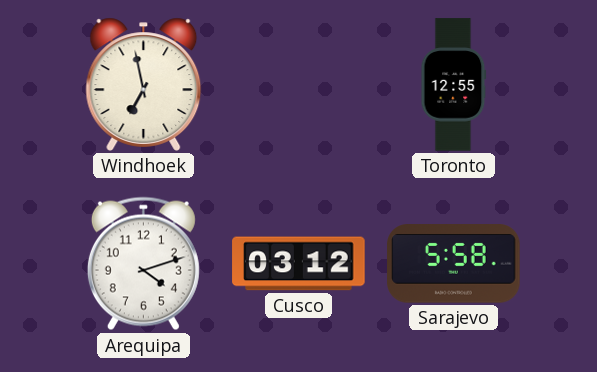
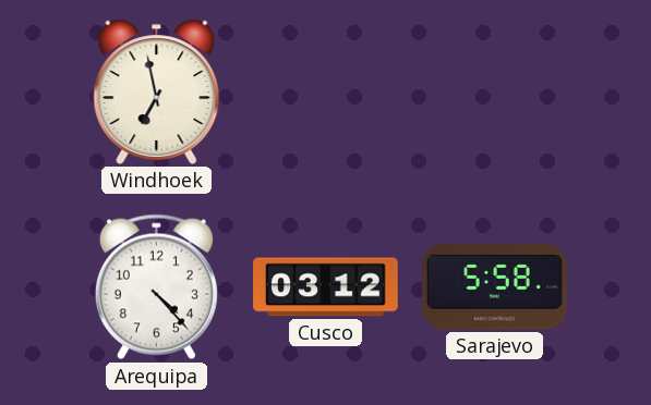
Toronto: 12:55 -> none
Arequipa: 4:12 -> 4:23
